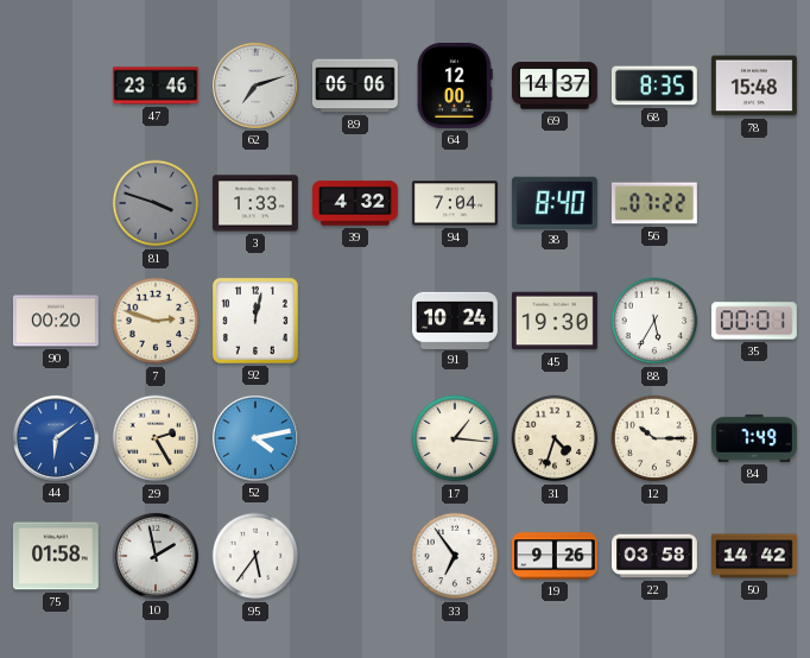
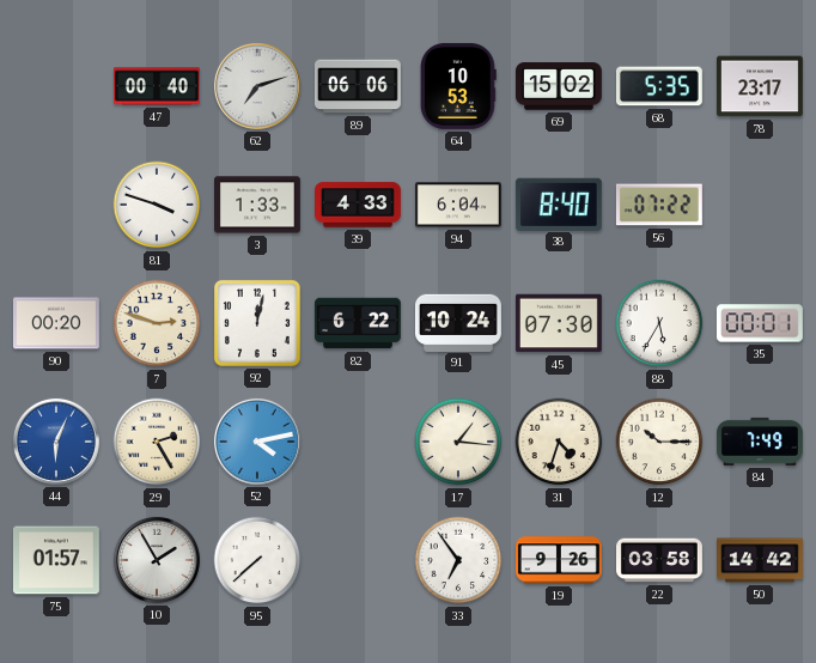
47: 23:46 -> 00:40
64: 12:00 -> 10:53
69: 14:37 -> 15:02
68: 8:35 -> 5:35
78: 15:48 -> 23:17
81 dial: grey -> white
39: 4:32 -> 4:33
94: 7:04 -> 6:04
82: none -> 6:22
45: 19:30 -> 07:30
44: 6:09 -> 6:04
75: 01:58 -> 01:57
10: 1:58 -> 1:55
95: 5:36 -> 7:38
